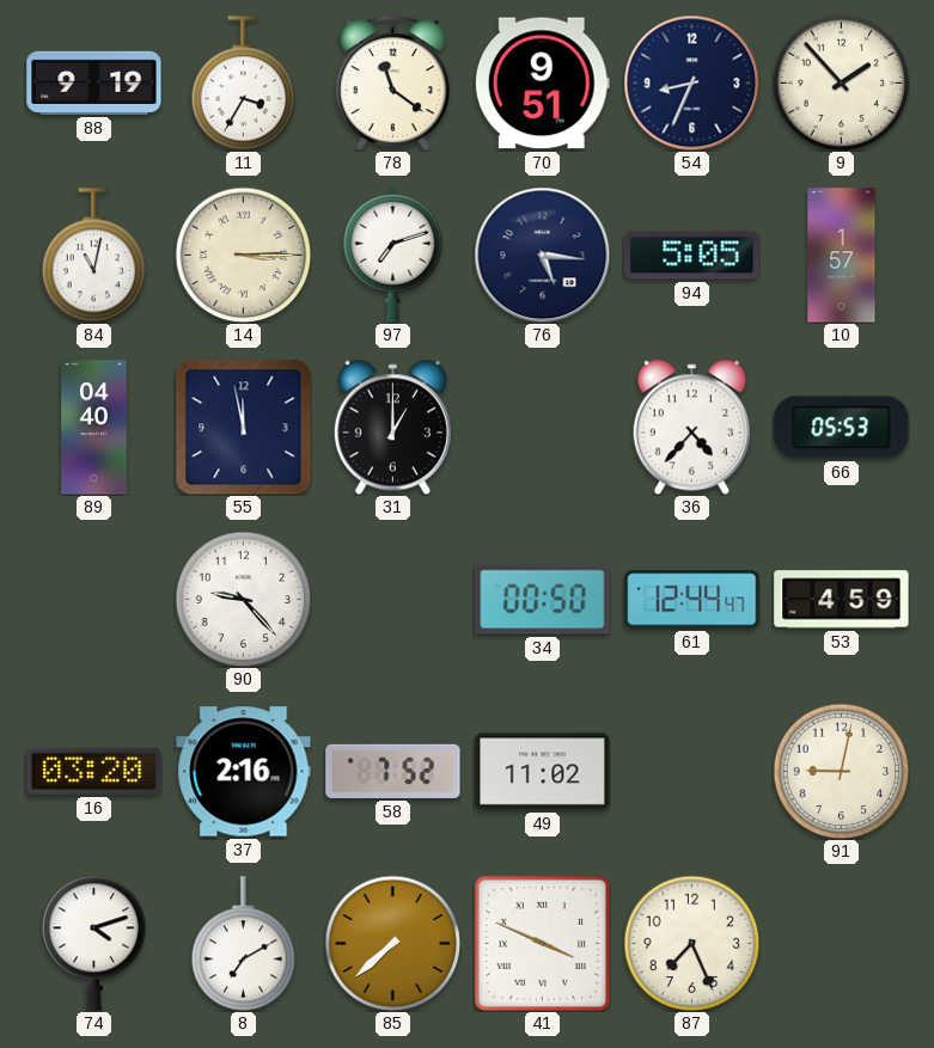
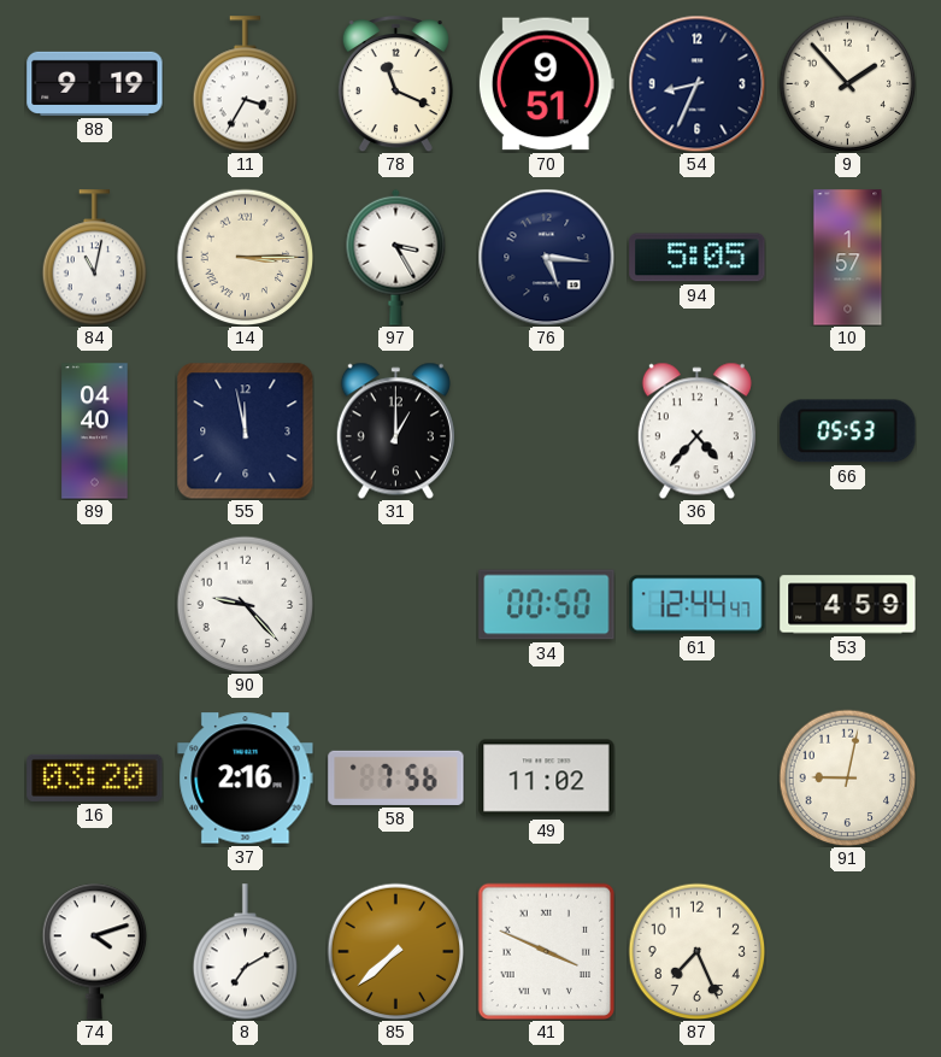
78: 11:21 -> 11:19
97: 7:12 -> 3:25
58: 7:52 -> 7:56
